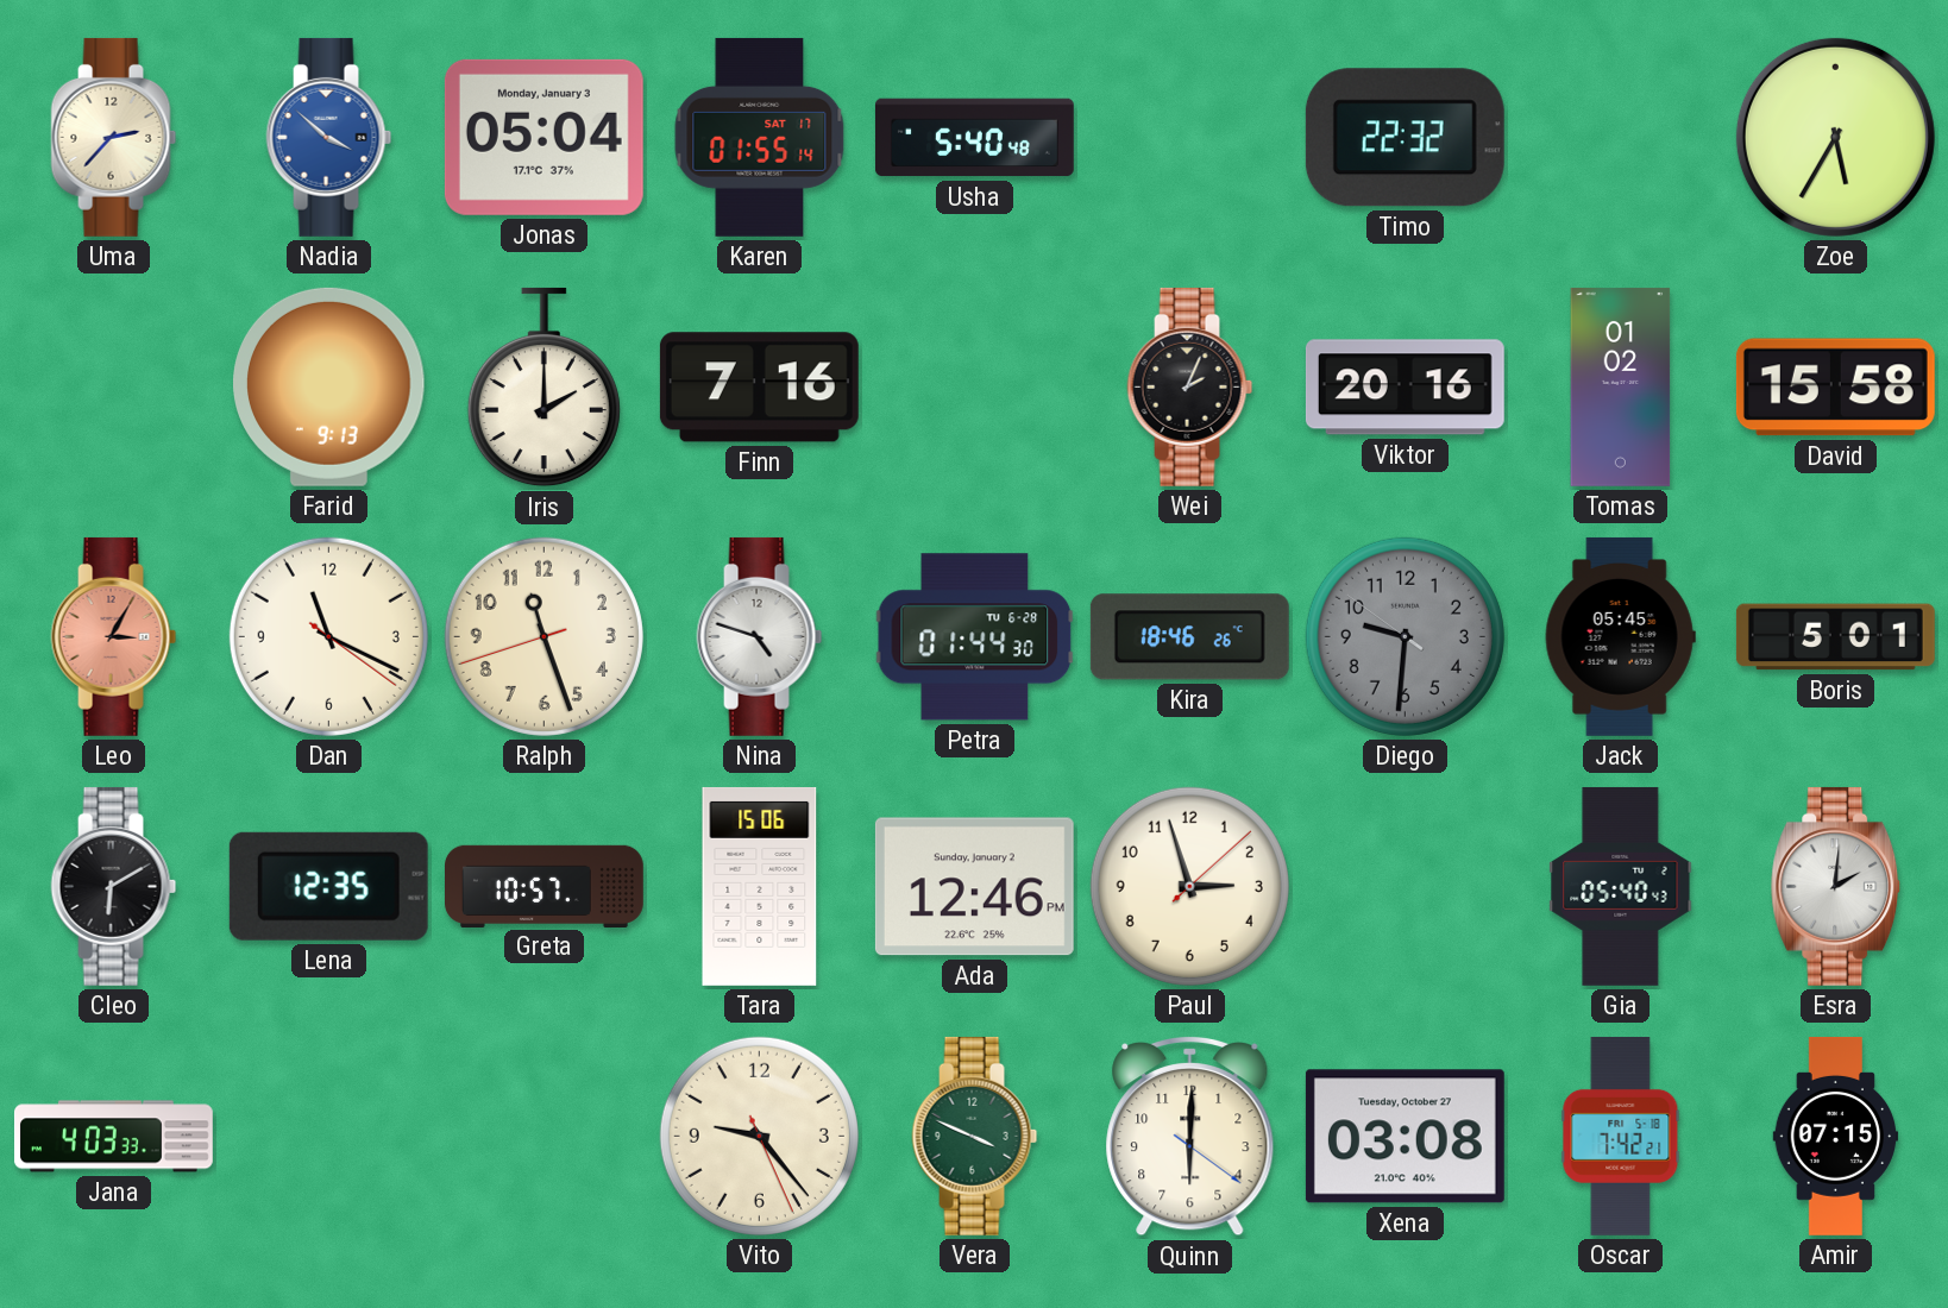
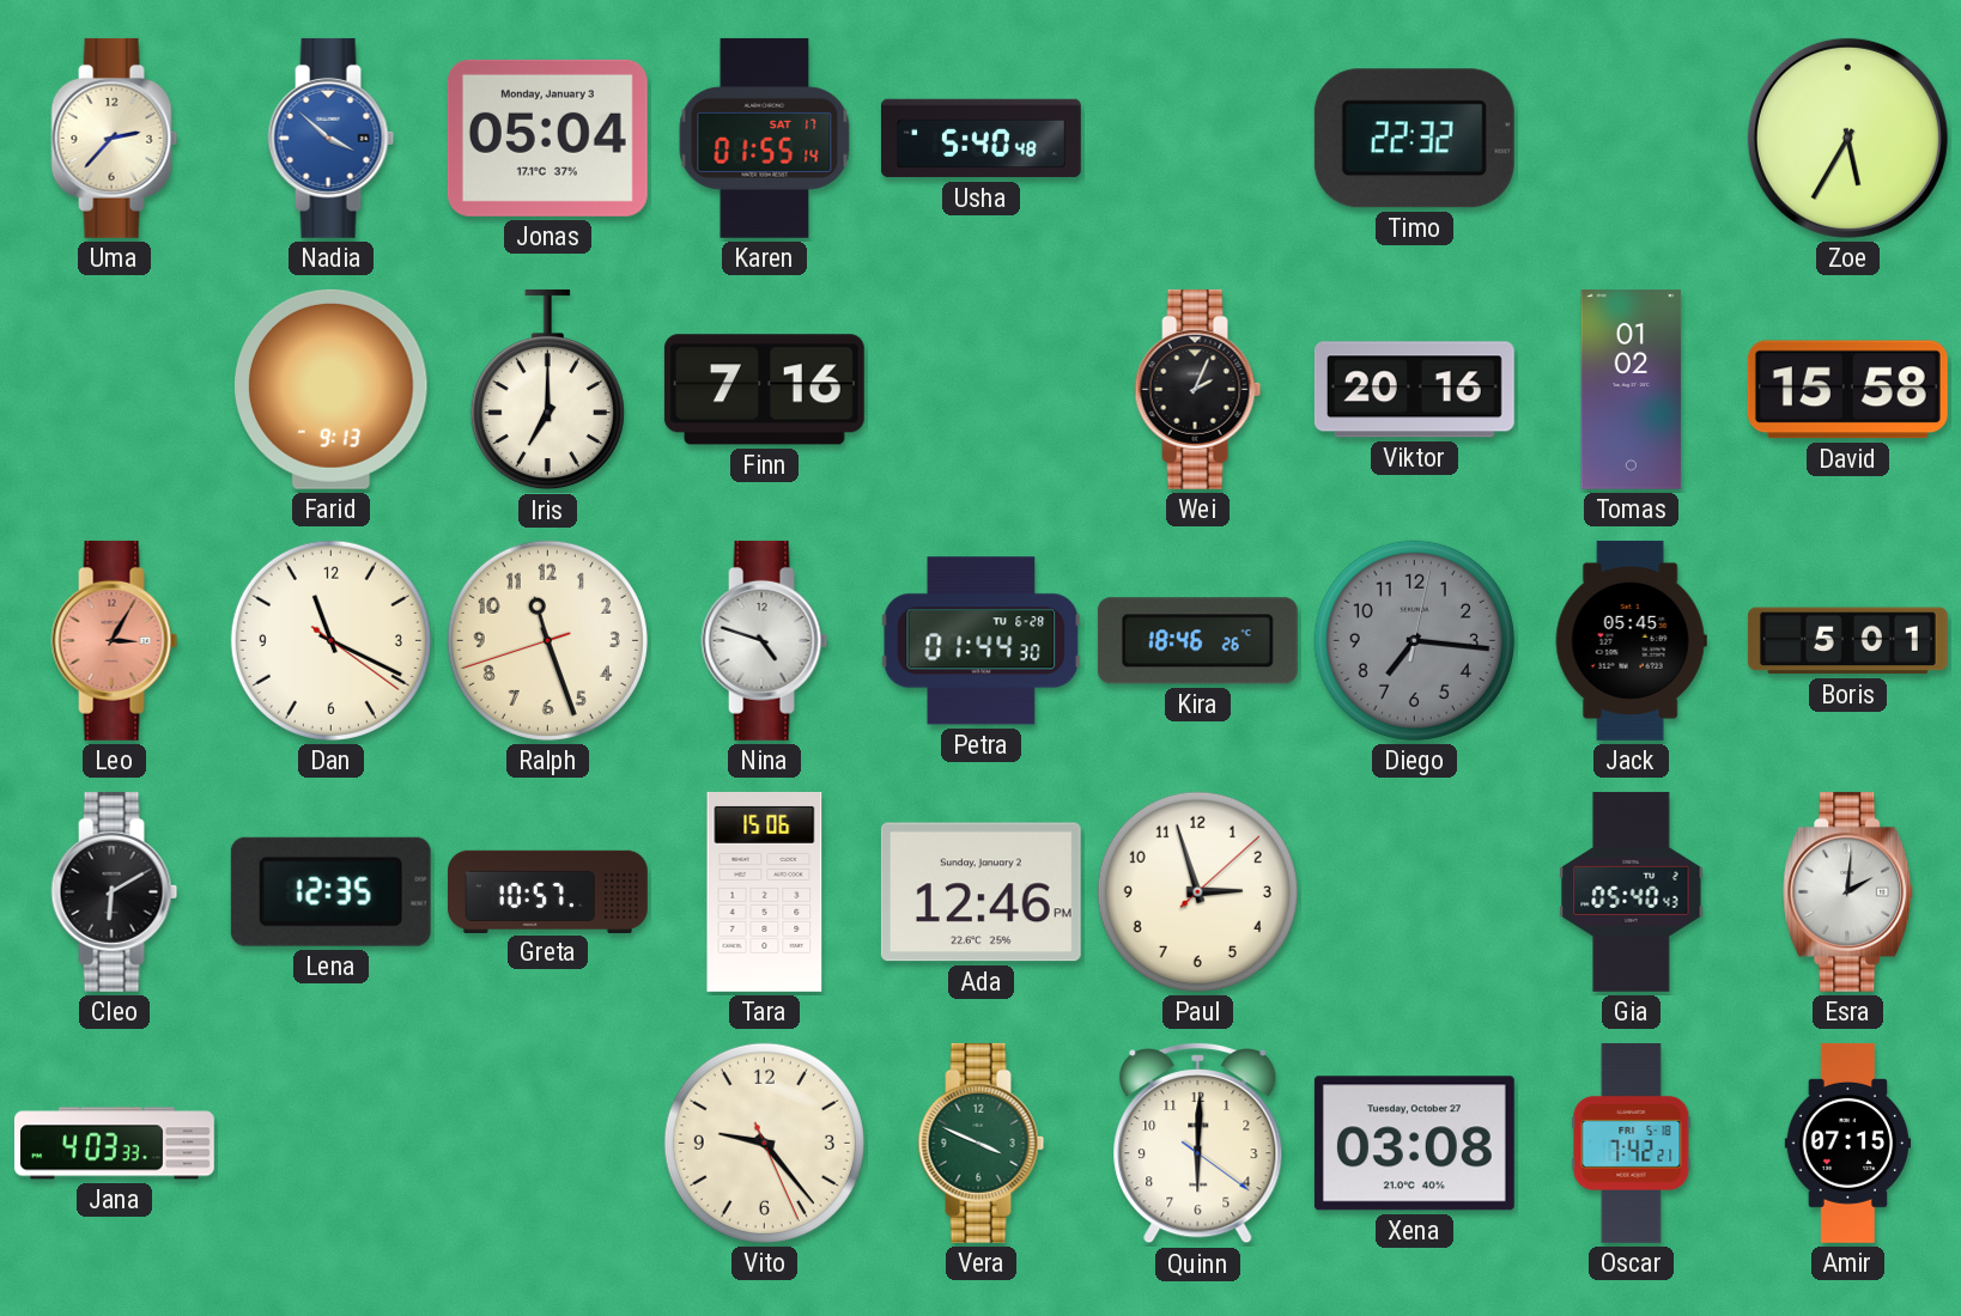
Iris: 2:00 -> 7:00
Diego: 9:30 -> 7:16
